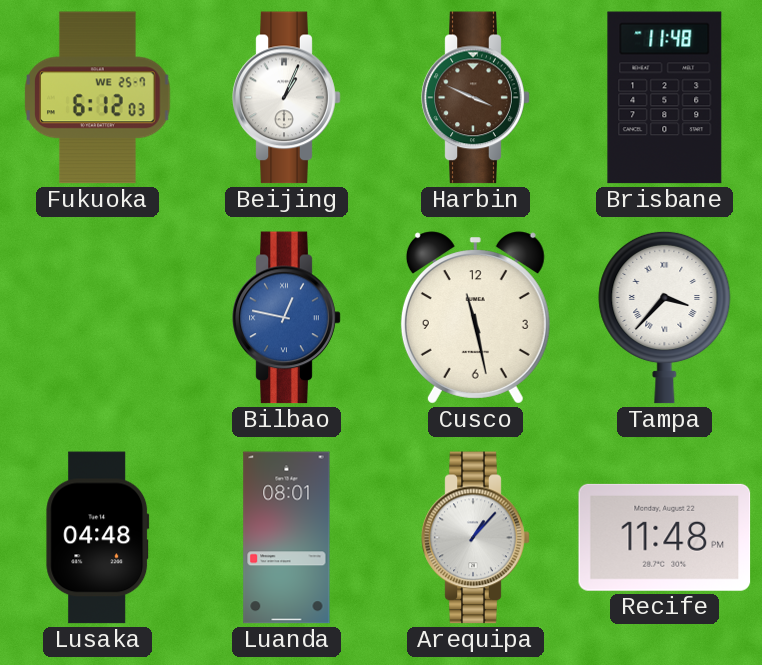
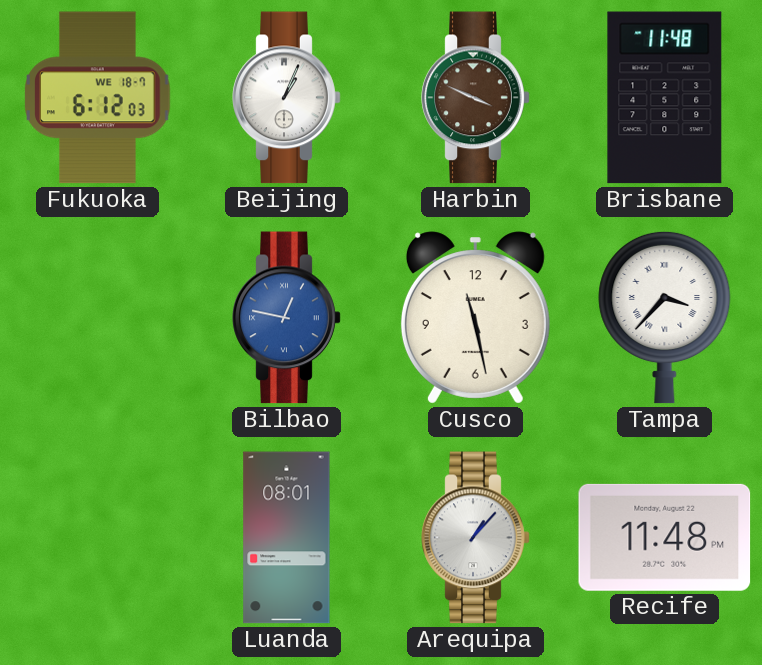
Fukuoka date: WE 25-7 -> WE 18-7
Lusaka: 04:48 -> none
